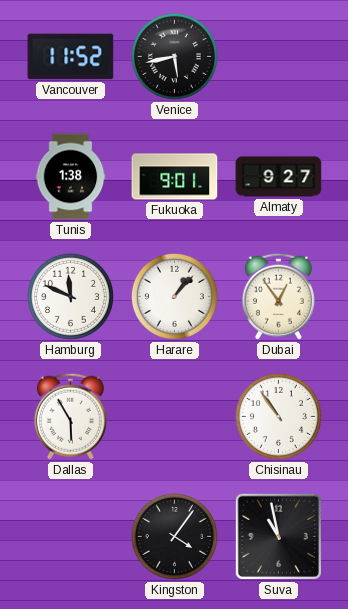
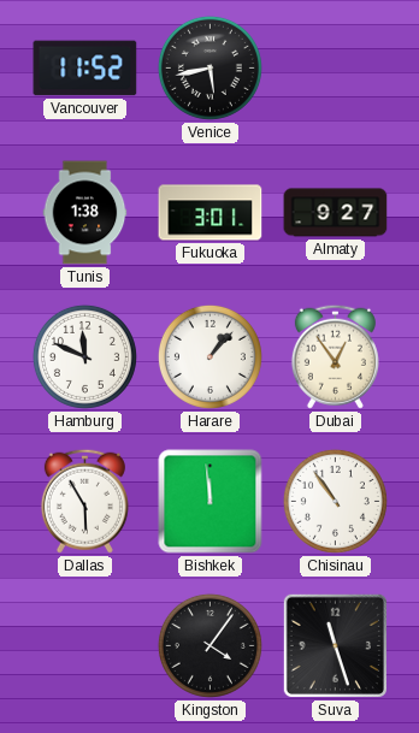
Fukuoka: 9:01 -> 3:01
Bishkek: none -> 11:59
Suva: 10:58 -> 11:27
